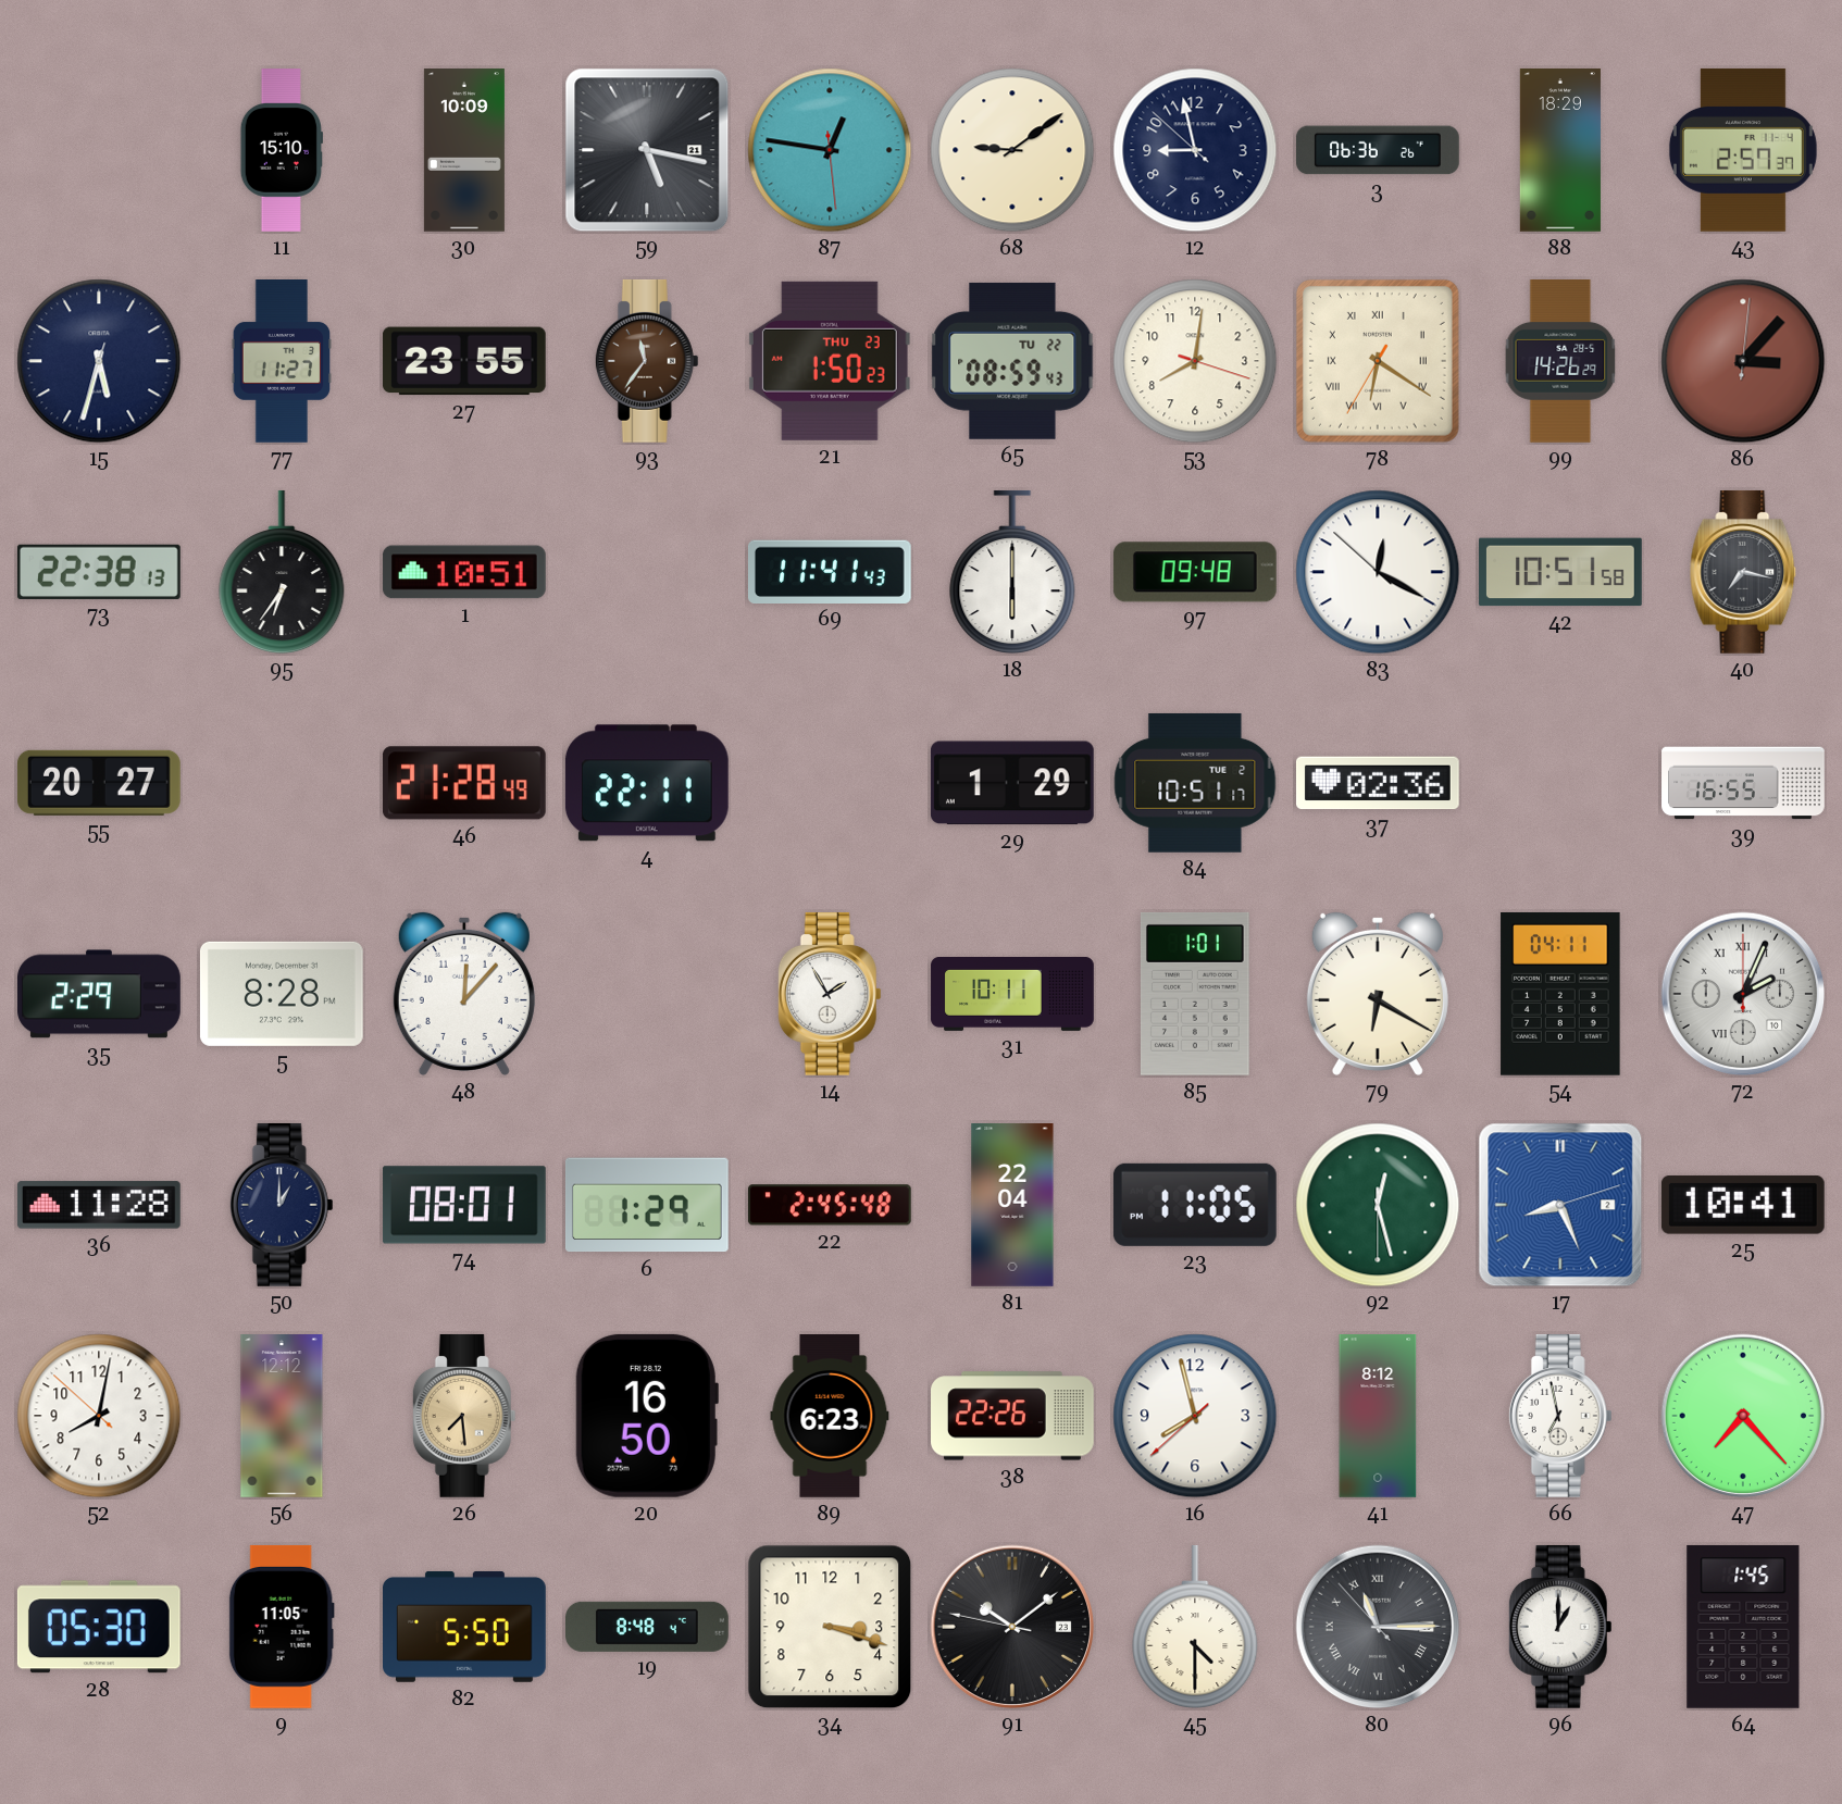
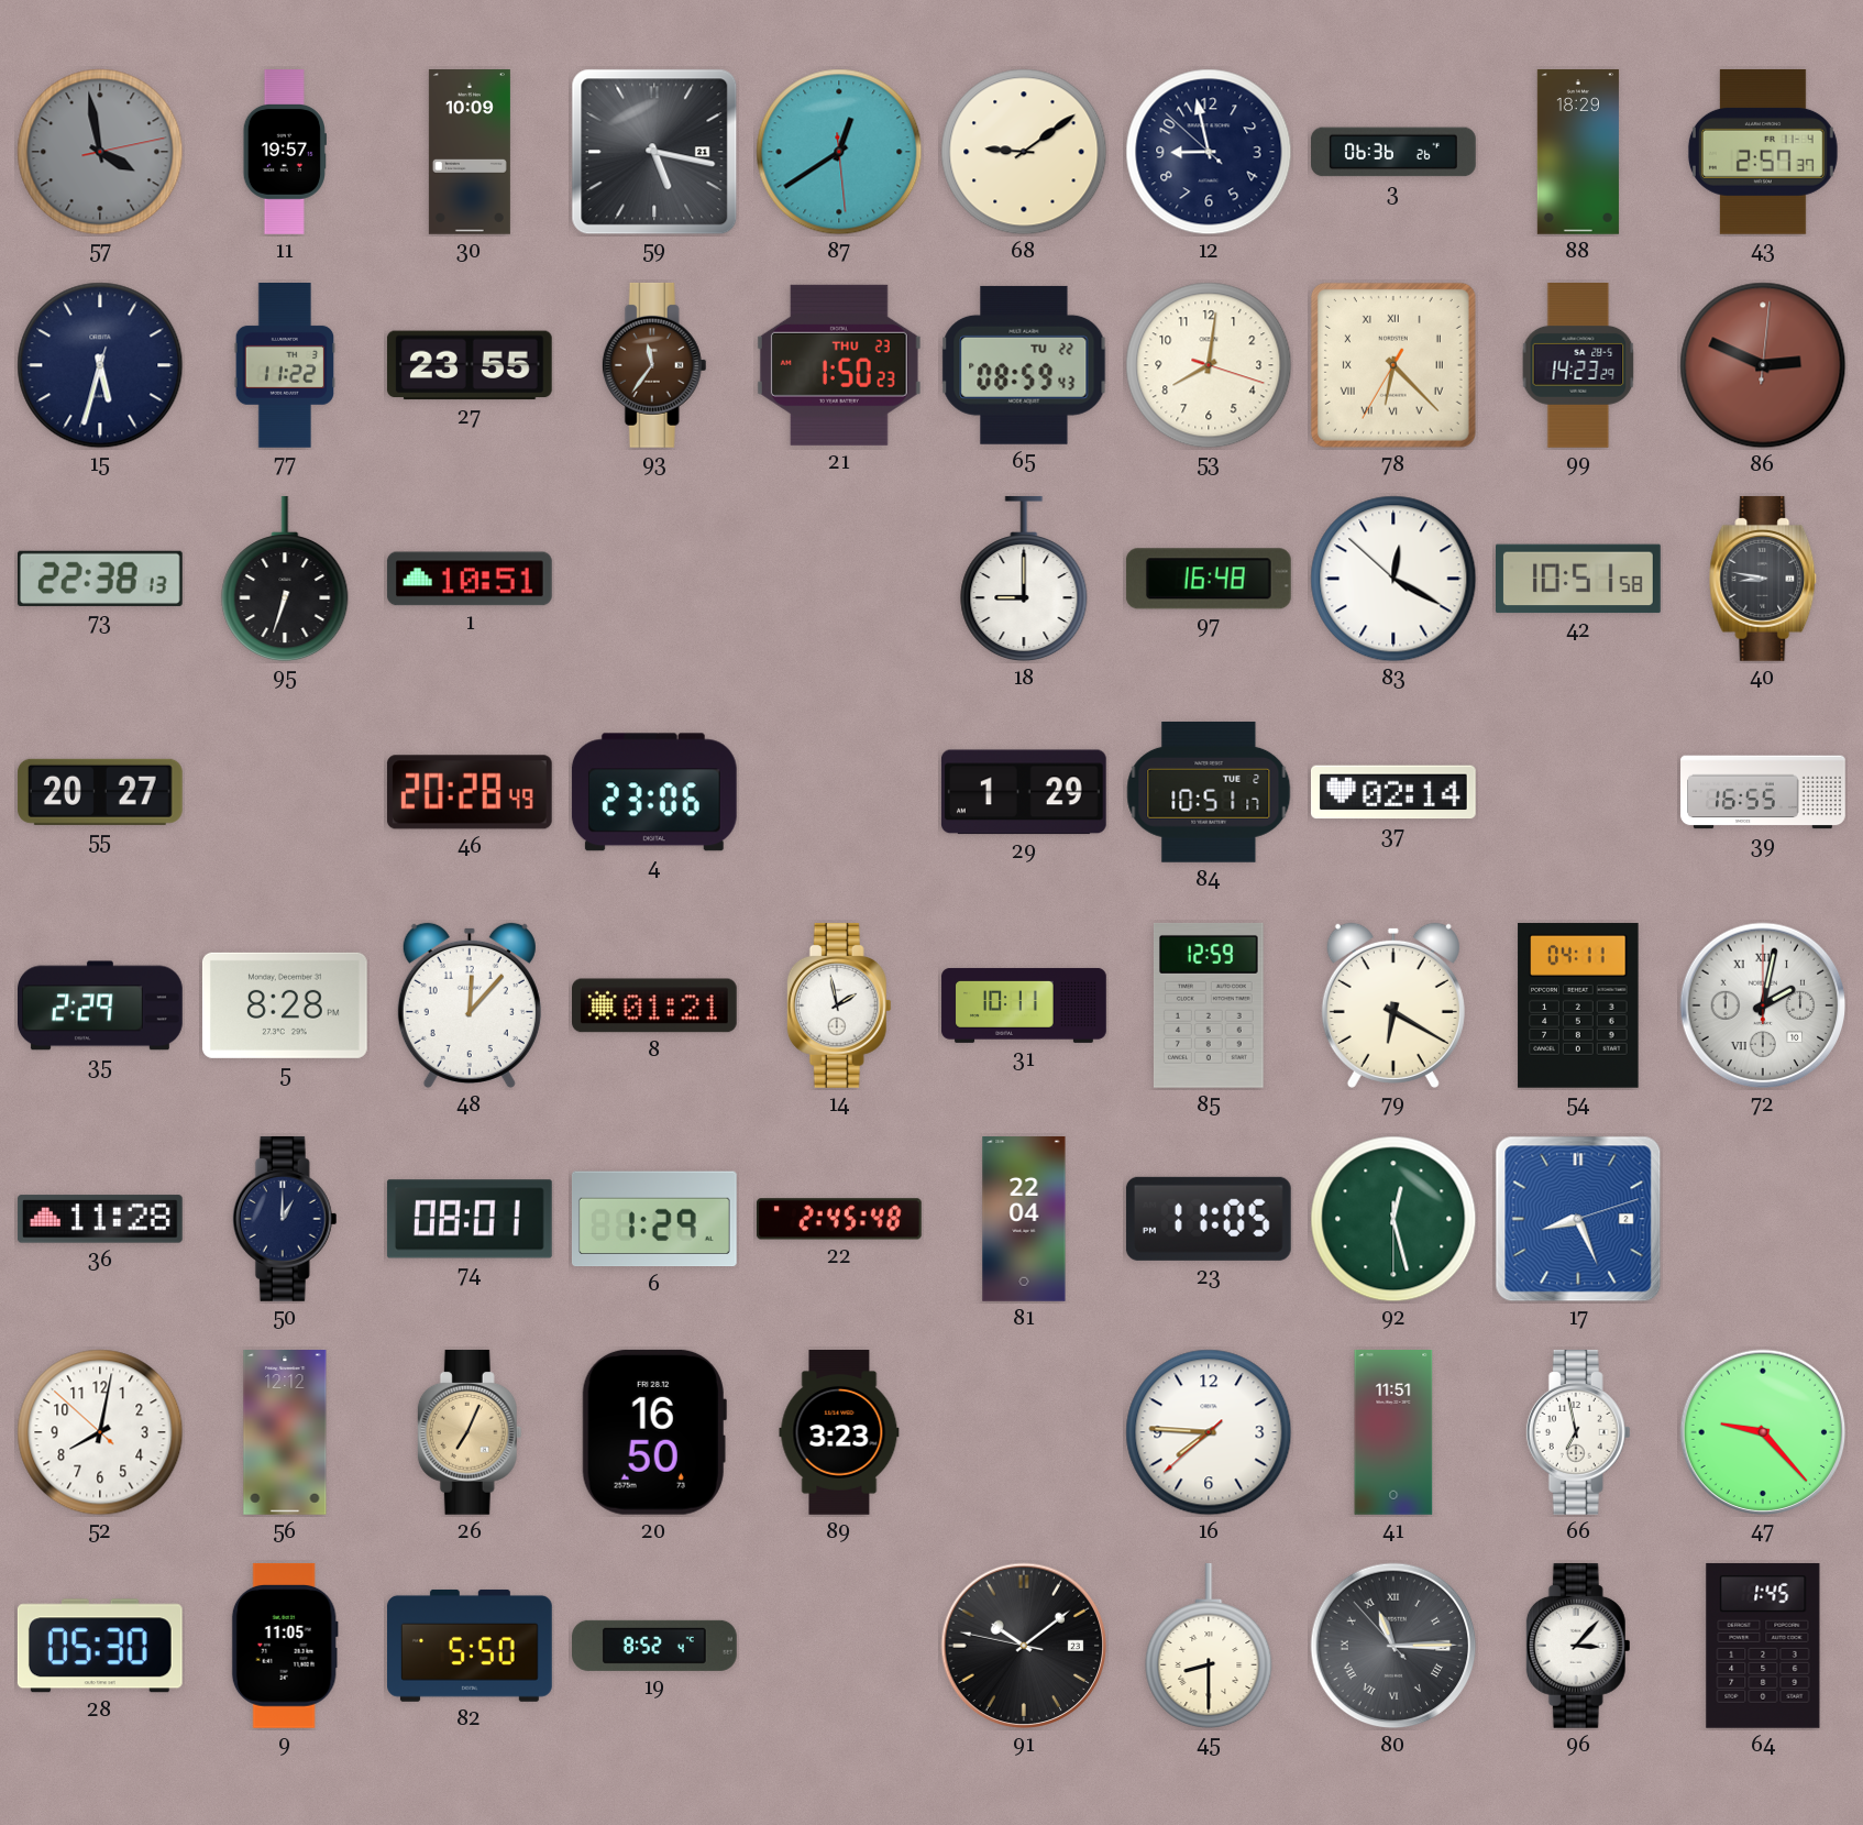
57: none -> 3:58
11: 15:10 -> 19:57
87: 12:46 -> 12:39
77: 11:27 -> 11:22
78: 6:20 -> 6:22
99: 14:26 -> 14:23
86: 3:07 -> 2:49
95: 6:36 -> 6:33
69: 11:41 -> none
18: 6:00 -> 9:00
97: 09:48 -> 16:48
40: 7:17 -> 8:47
46: 21:28 -> 20:28
4: 22:11 -> 23:06
37: 02:36 -> 02:14
8: none -> 01:21
14: 1:55 -> 1:58
85: 1:01 -> 12:59
72: 2:04 -> 2:02
25: 10:41 -> none
26: 7:29 -> 7:04
89: 6:23 -> 3:23
38: 22:26 -> none
16: 7:57 -> 7:45
41: 8:12 -> 11:51
47: 7:23 -> 9:23
19: 8:48 -> 8:52
34: 3:18 -> none
45: 4:30 -> 8:30
96: 1:00 -> 3:07
